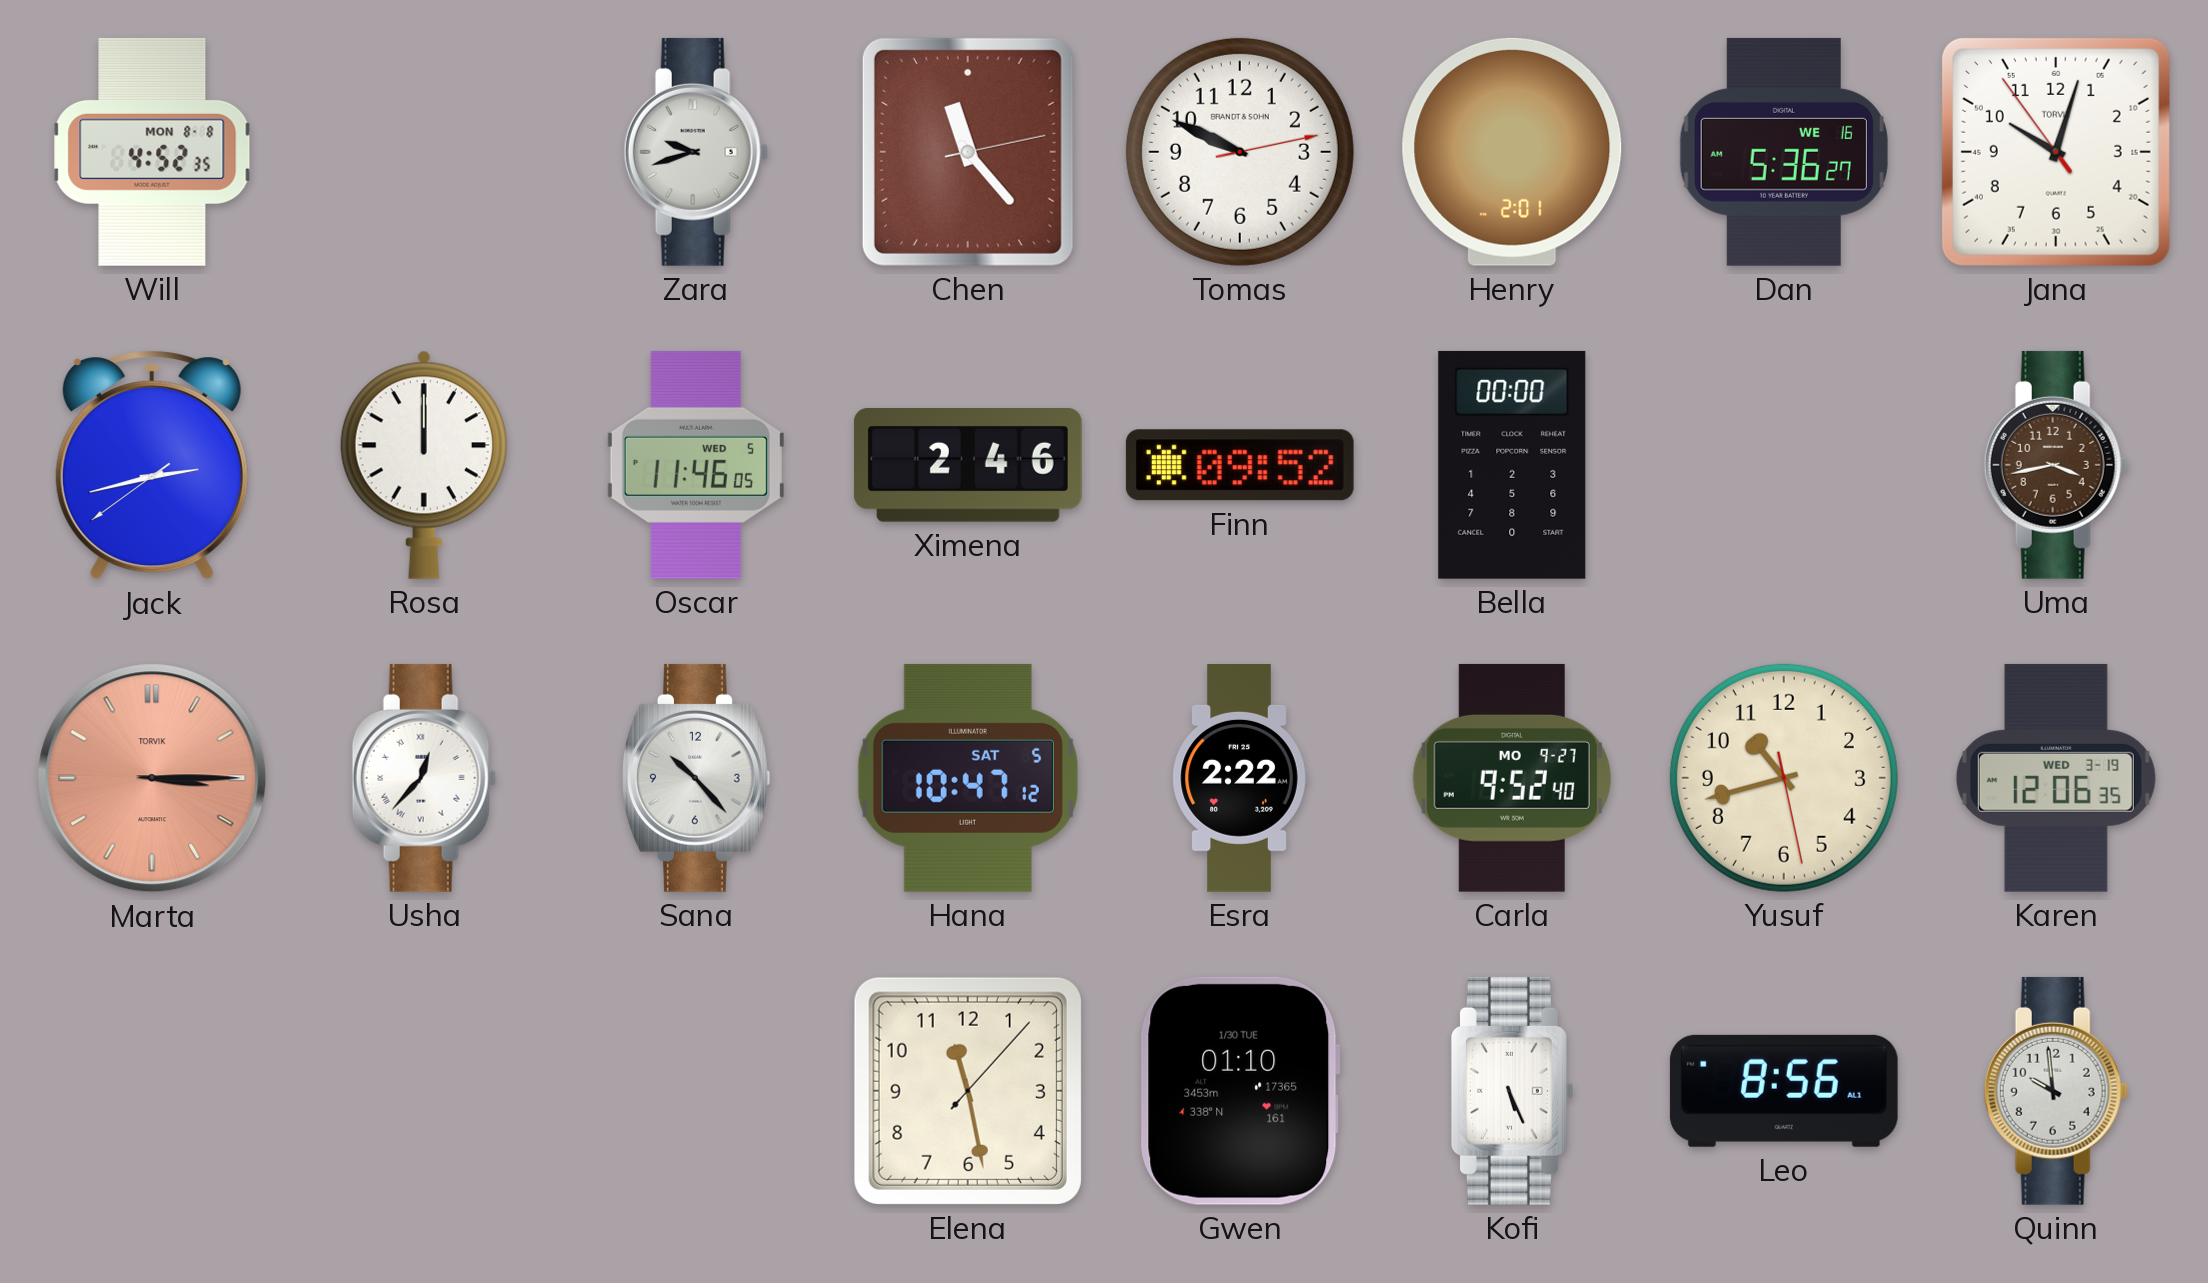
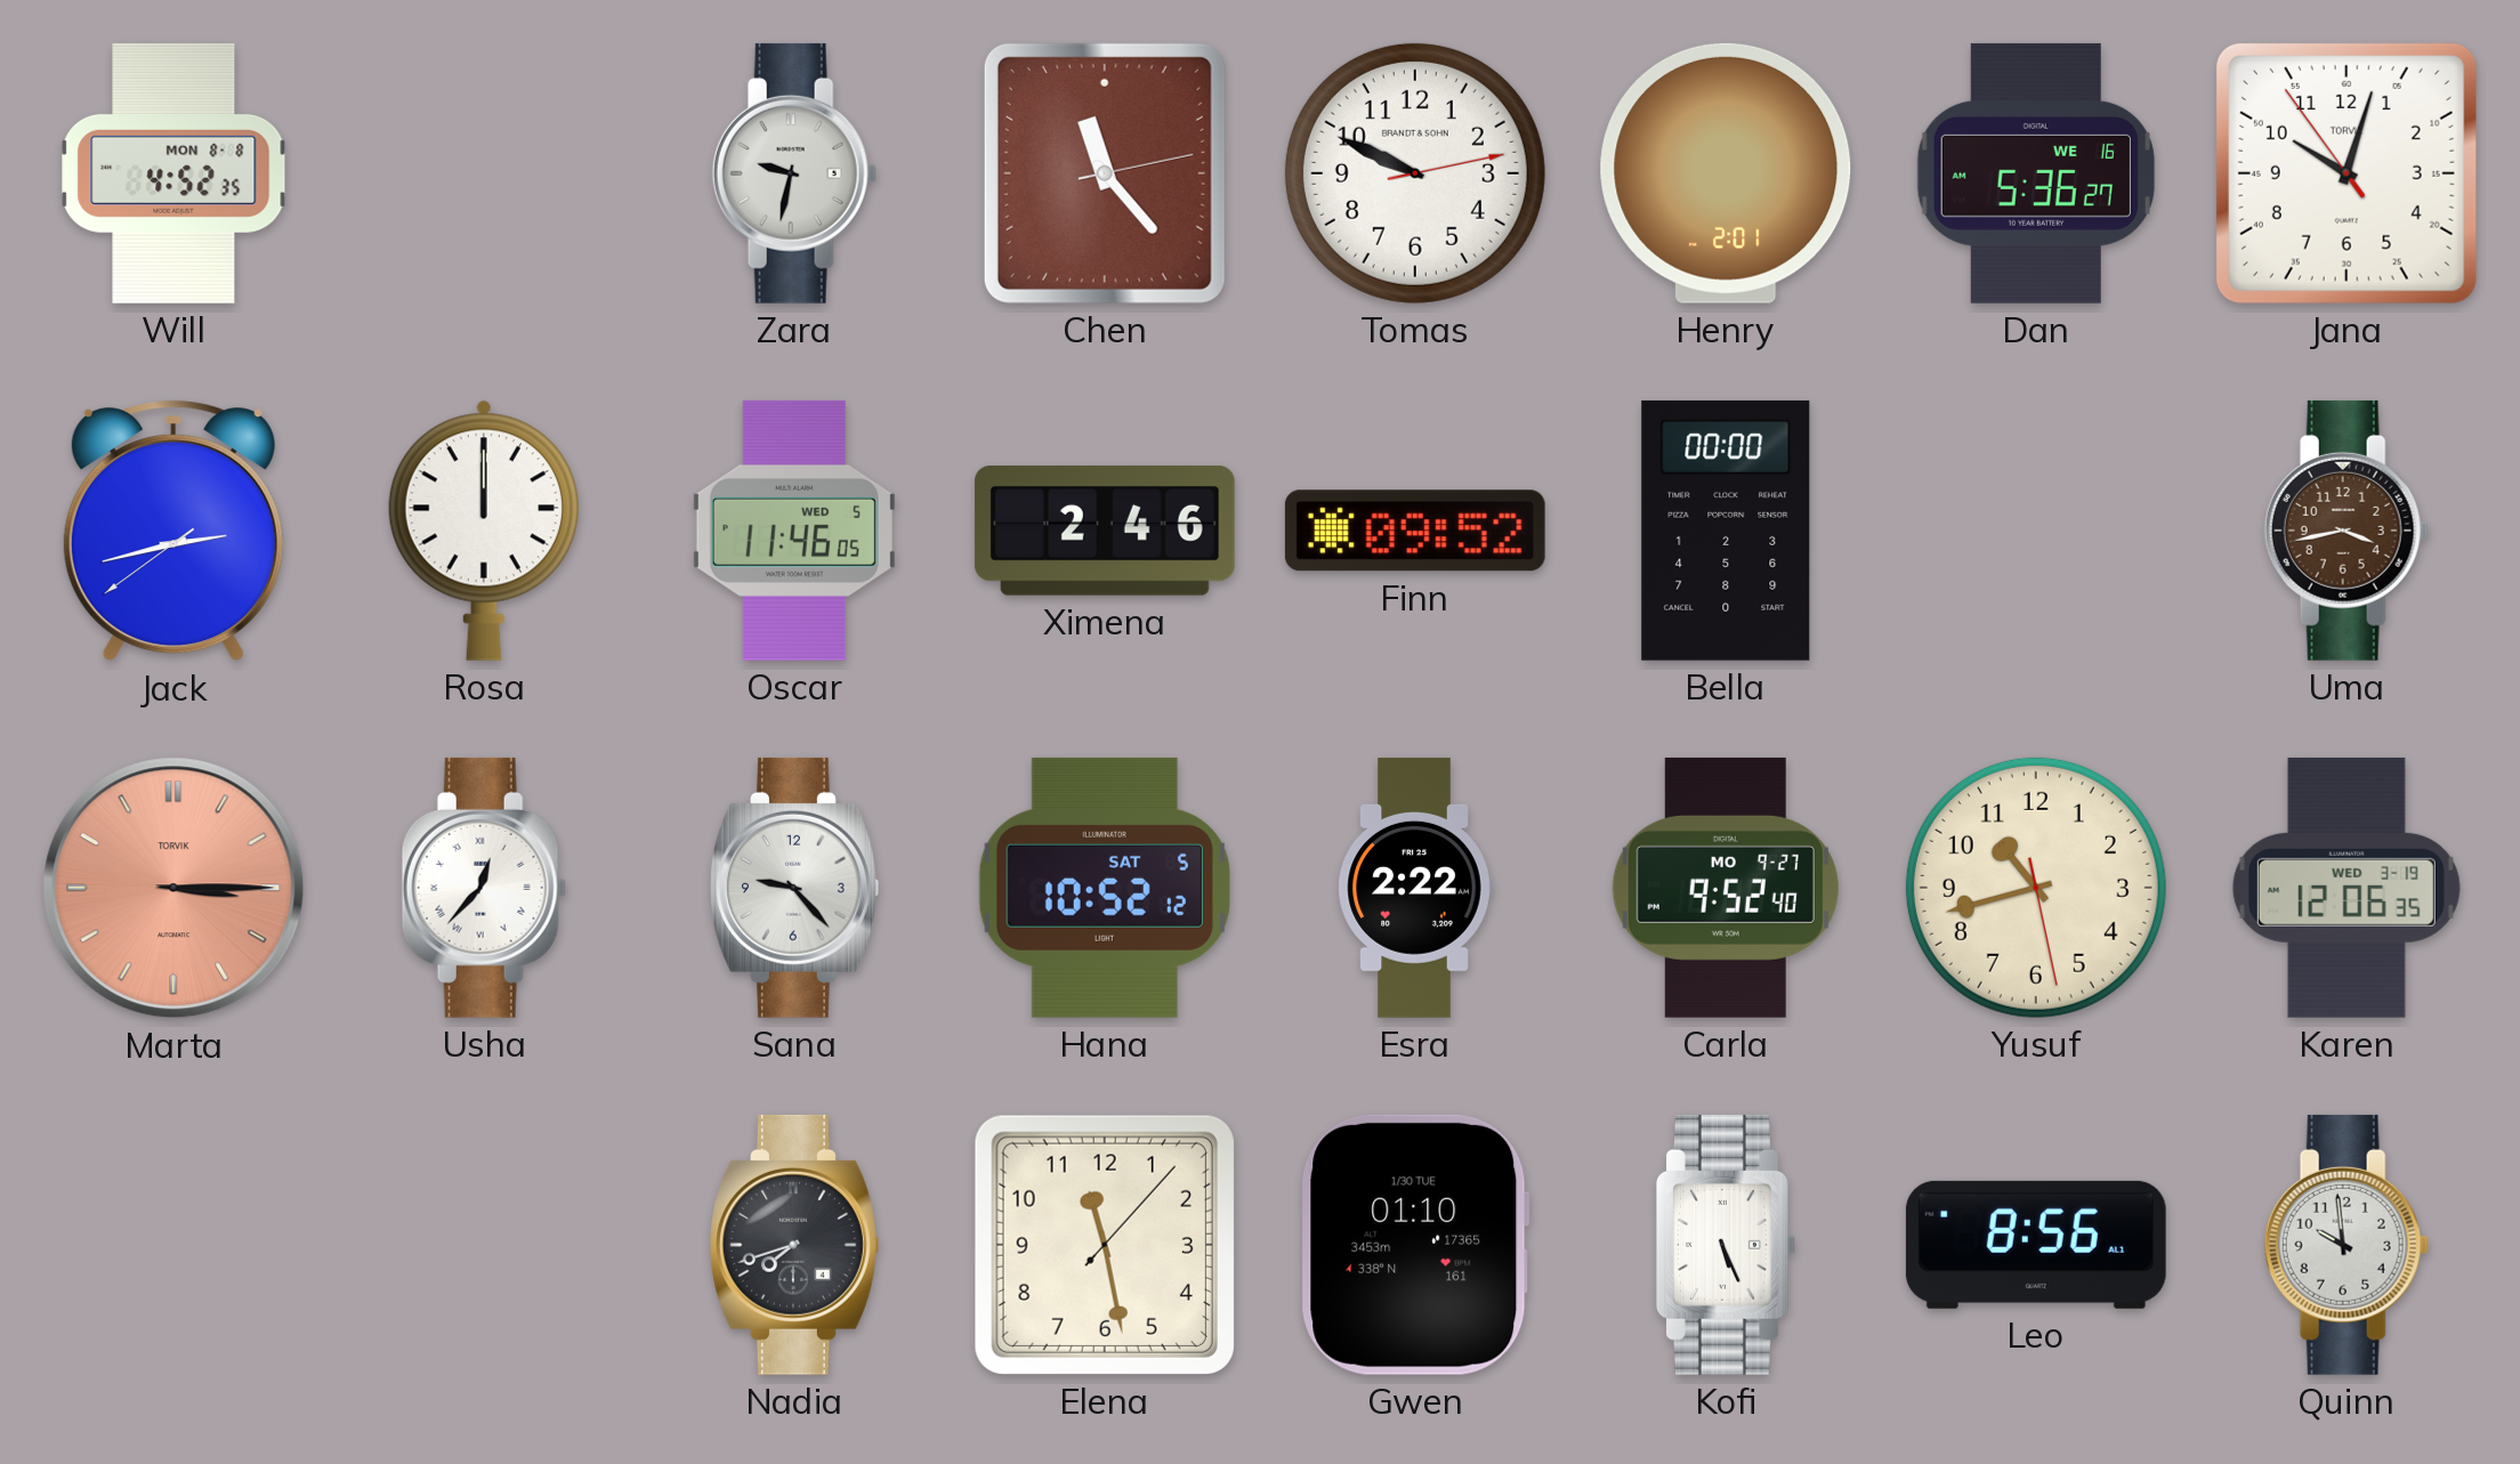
Zara: 9:42 -> 9:32
Sana: 10:23 -> 9:23
Hana: 10:47 -> 10:52
Nadia: none -> 7:42
